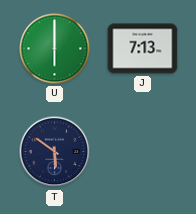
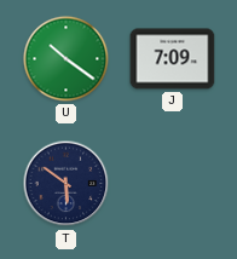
U: 6:00 -> 10:21
J: 7:13 -> 7:09
